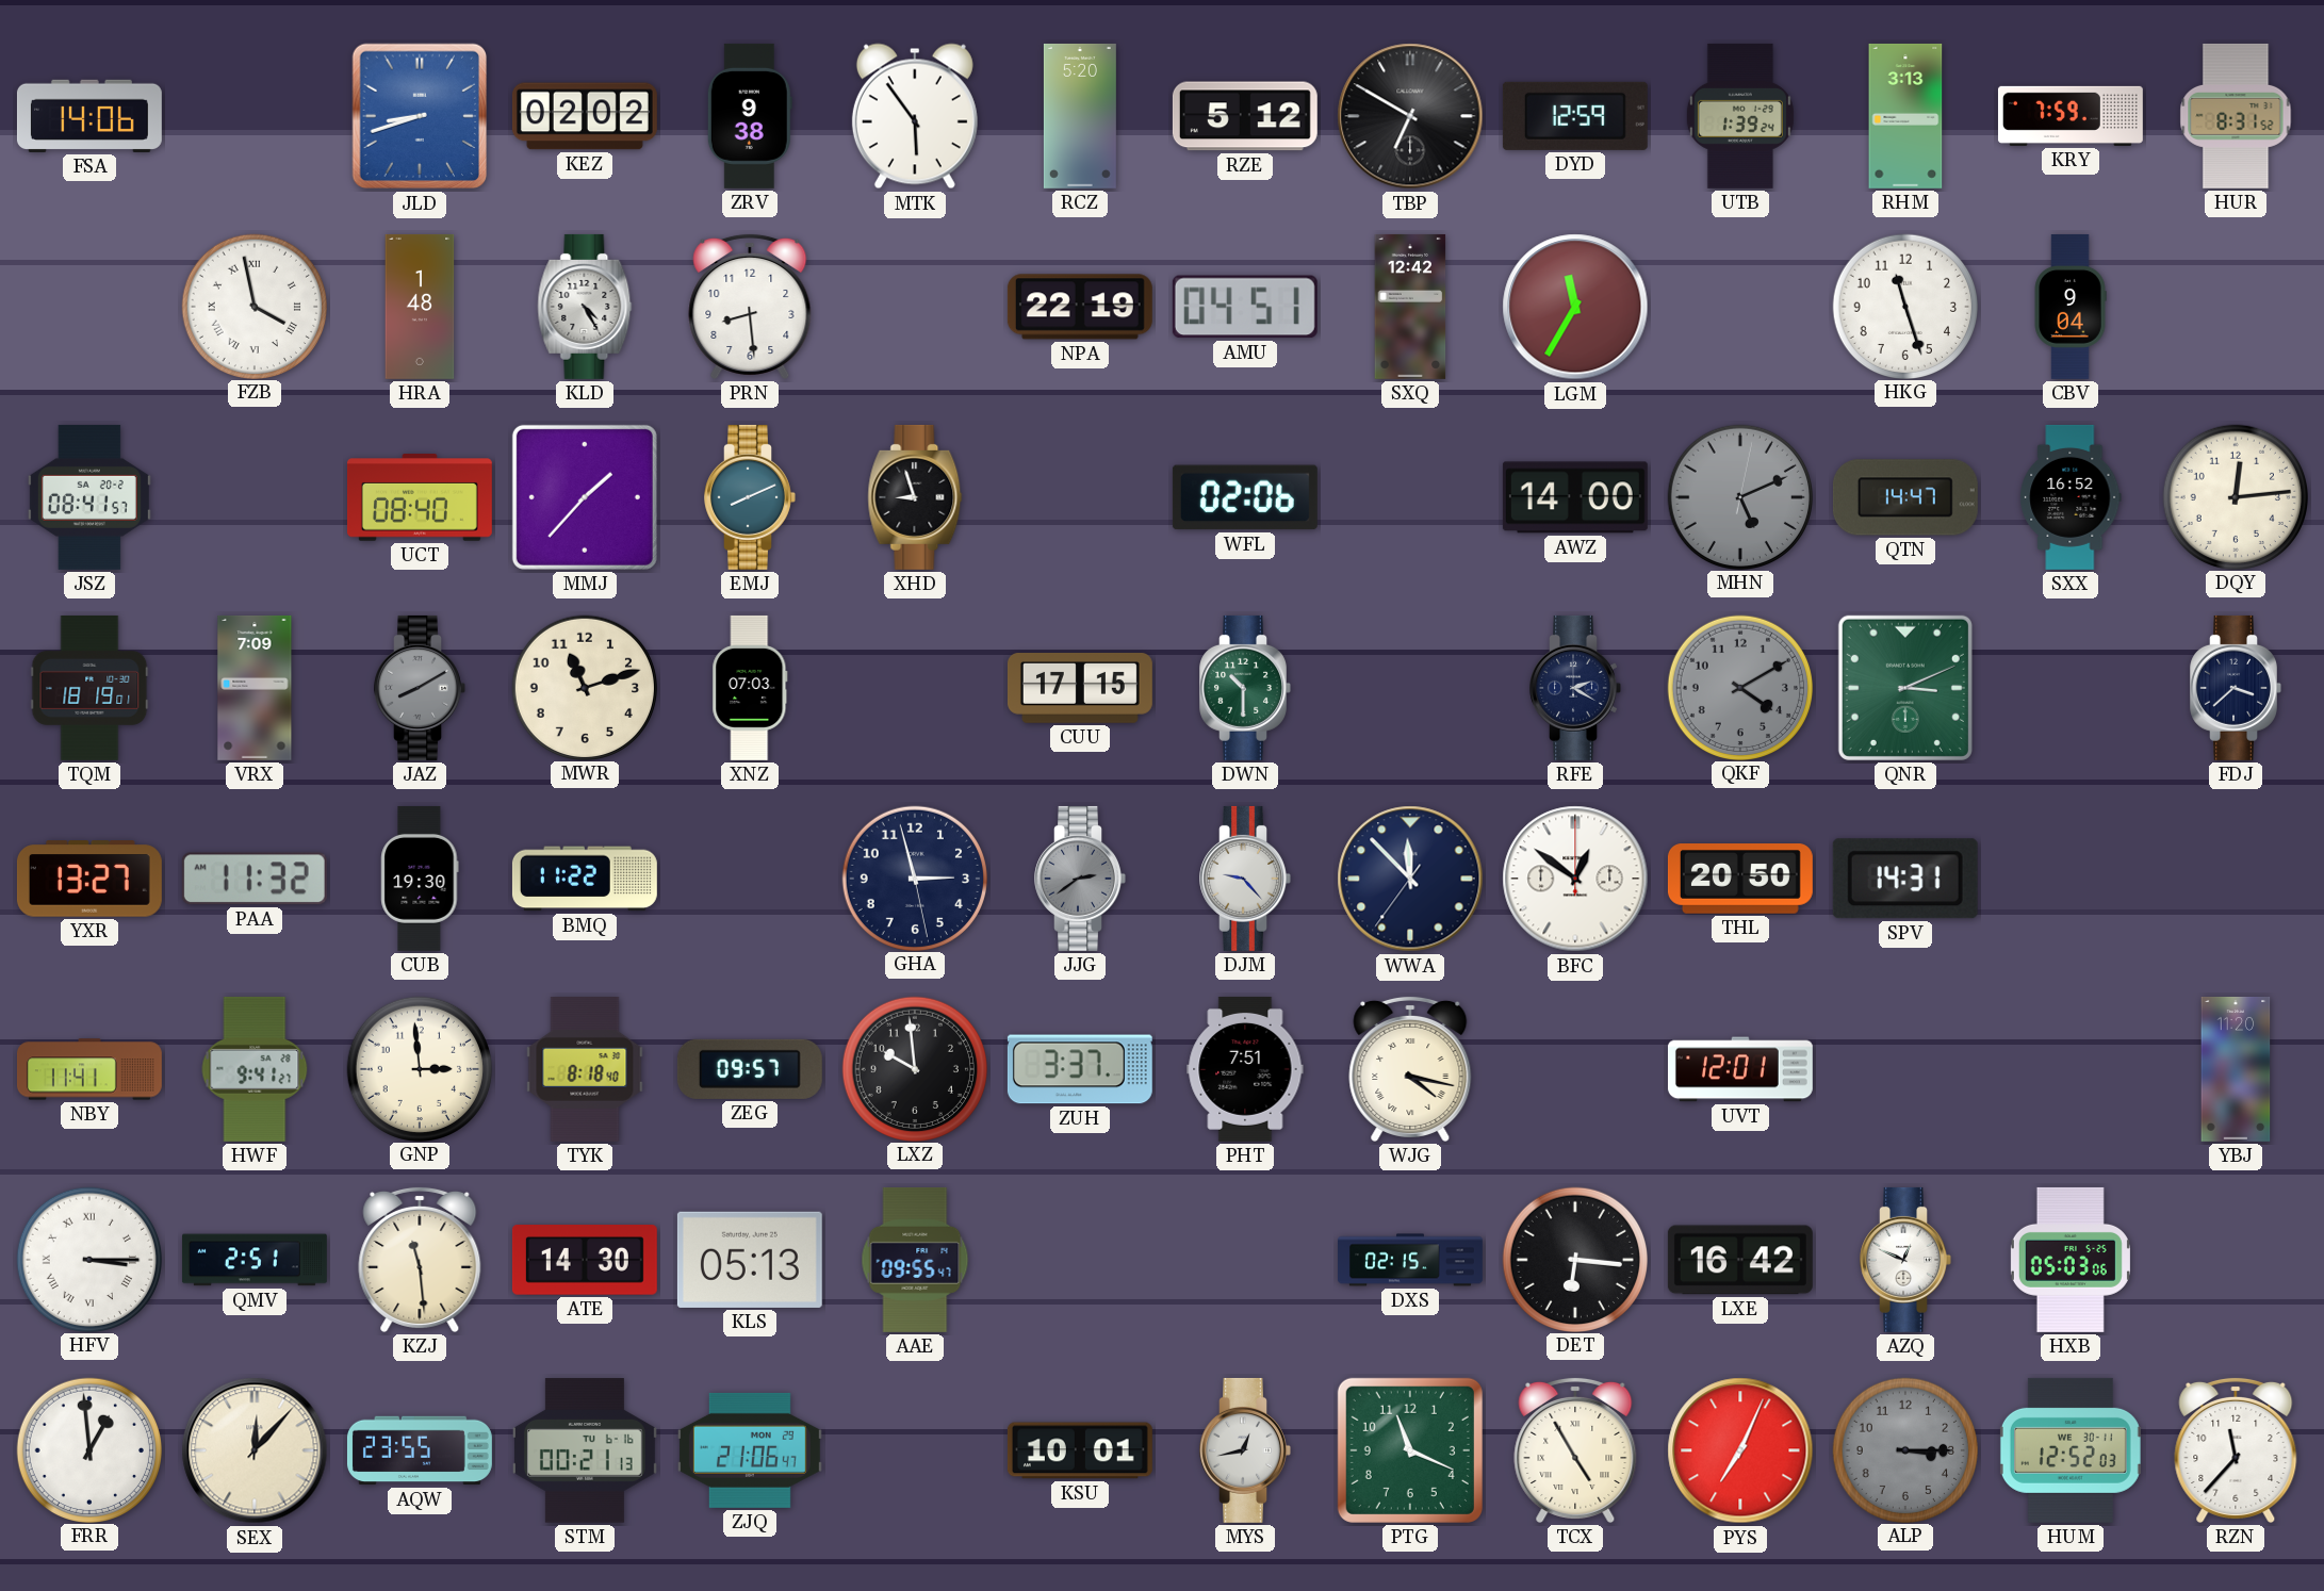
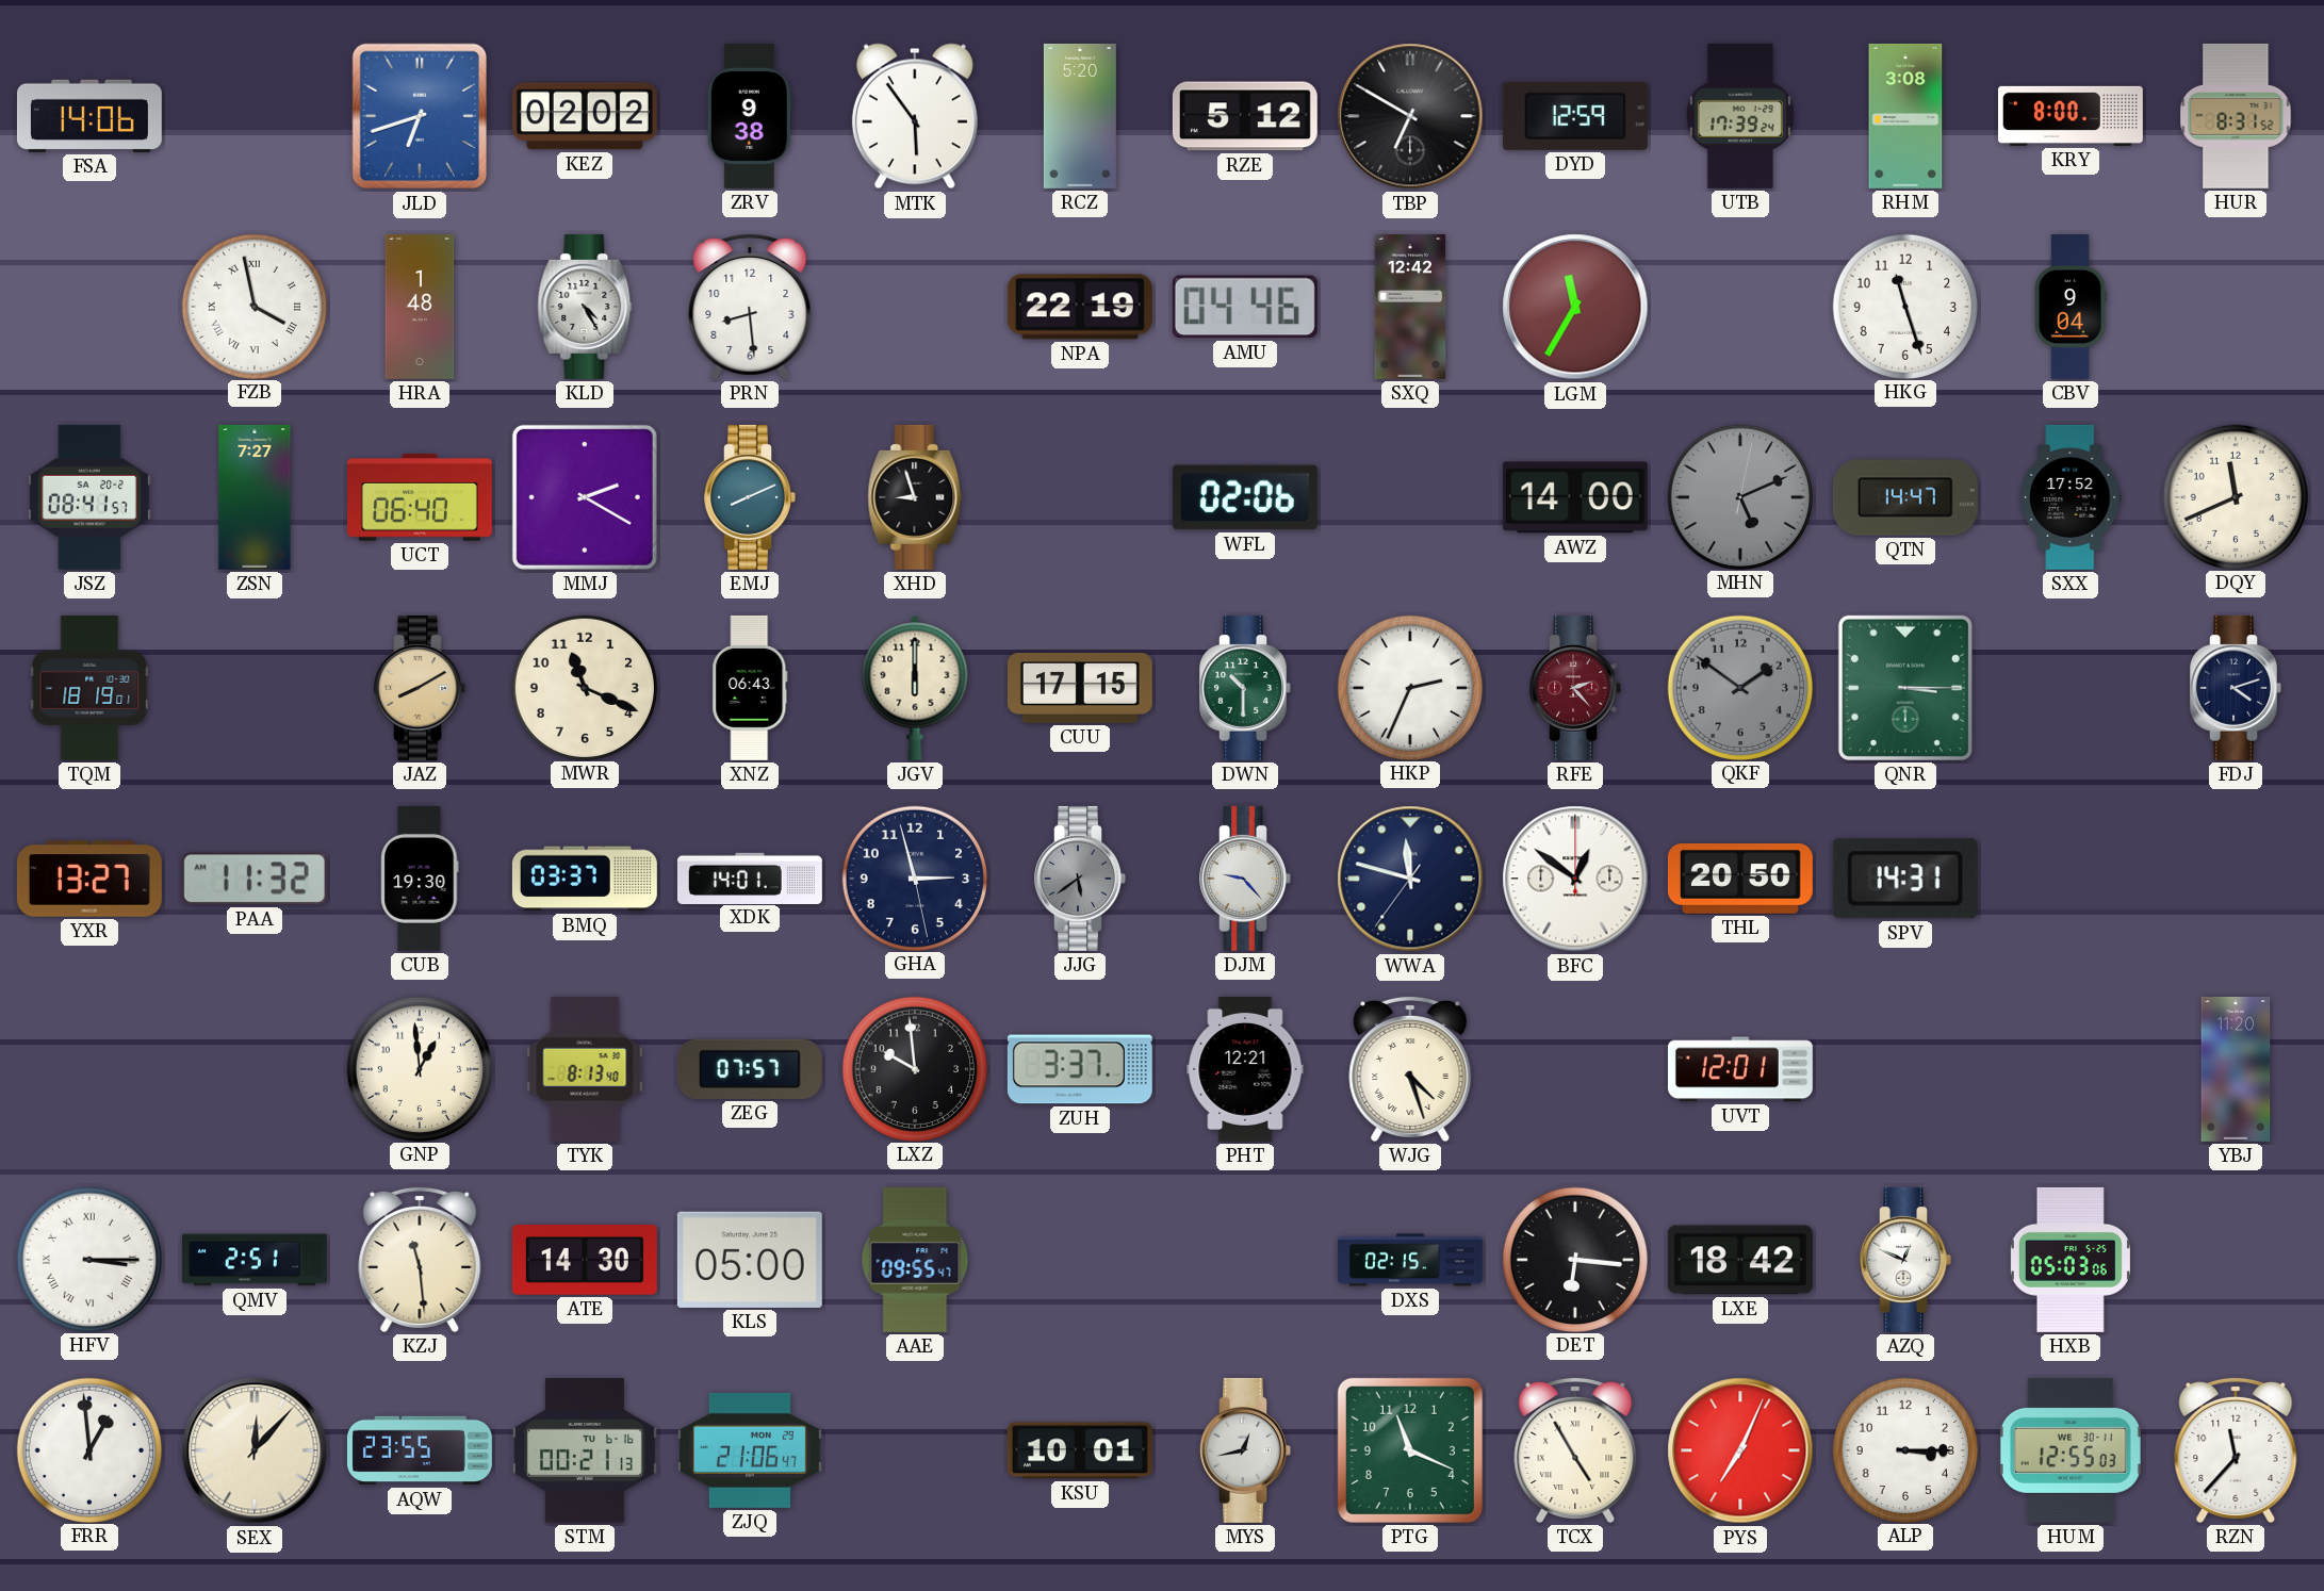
JLD: 8:42 -> 6:42
UTB: 1:39 -> 17:39
RHM: 3:13 -> 3:08
KRY: 7:59 -> 8:00
AMU: 04:51 -> 04:46
ZSN: none -> 7:27
UCT: 08:40 -> 06:40
MMJ: 1:37 -> 2:20
SXX: 16:52 -> 17:52
DQY: 12:14 -> 11:41
VRX: 7:09 -> none
JAZ dial: grey -> champagne
MWR: 11:12 -> 11:19
XNZ: 07:03 -> 06:43
JGV: none -> 6:00
HKP: none -> 2:34
RFE: 2:20 -> 2:23
RFE dial: navy -> burgundy
QKF: 4:10 -> 1:51
QNR: 3:11 -> 3:15
FDJ: 3:38 -> 4:12
BMQ: 11:22 -> 03:37
XDK: none -> 14:01
JJG: 2:39 -> 5:39
WWA: 11:52 -> 11:47
NBY: 11:41 -> none
HWF: 9:41 -> none
GNP: 2:59 -> 12:59
TYK: 8:18 -> 8:13
ZEG: 09:57 -> 07:57
PHT: 7:51 -> 12:21
WJG: 4:17 -> 4:27
KLS: 05:13 -> 05:00
LXE: 16:42 -> 18:42
ALP dial: grey -> white
HUM: 12:52 -> 12:55
